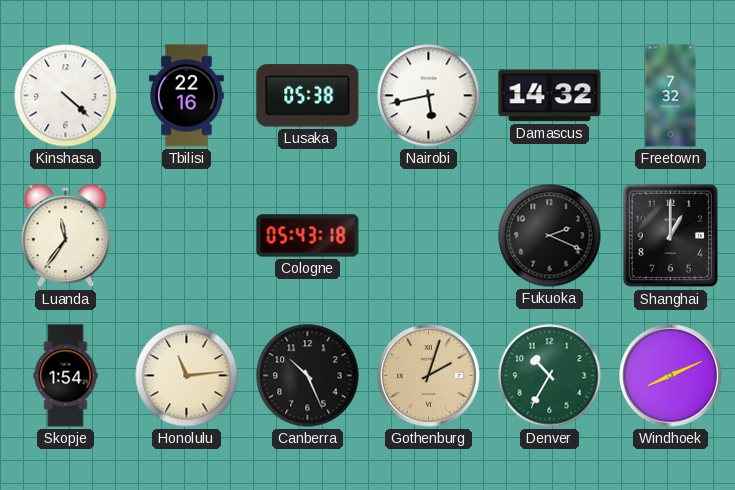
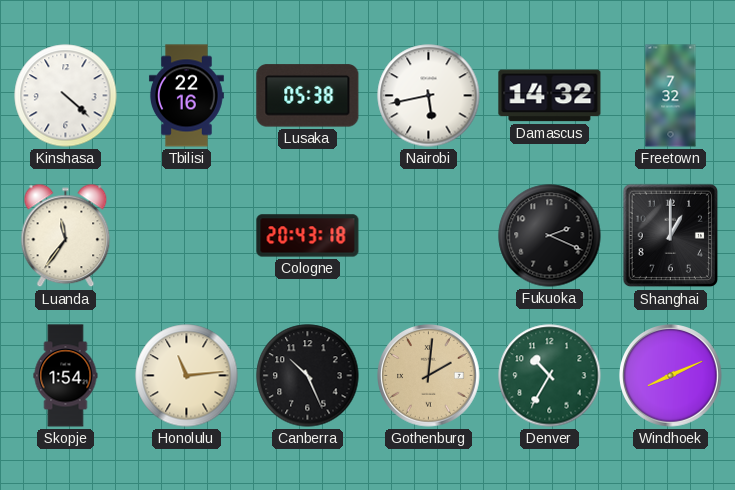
Cologne: 05:43 -> 20:43
Gothenburg: 2:03 -> 2:01
